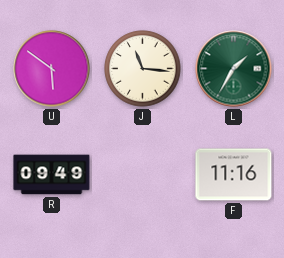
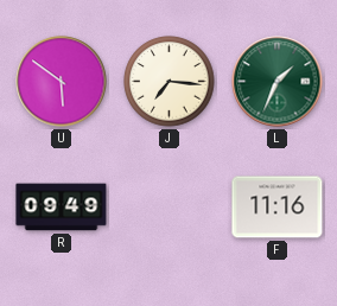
J: 11:16 -> 7:16
L: 1:35 -> 1:34
